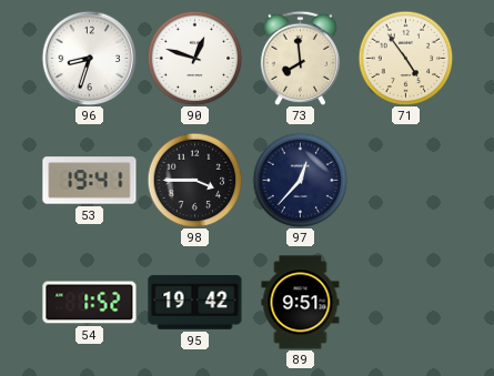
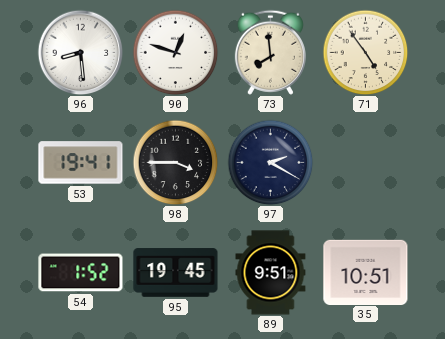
96: 8:33 -> 8:29
97: 12:37 -> 2:20
95: 19:42 -> 19:45
35: none -> 10:51
